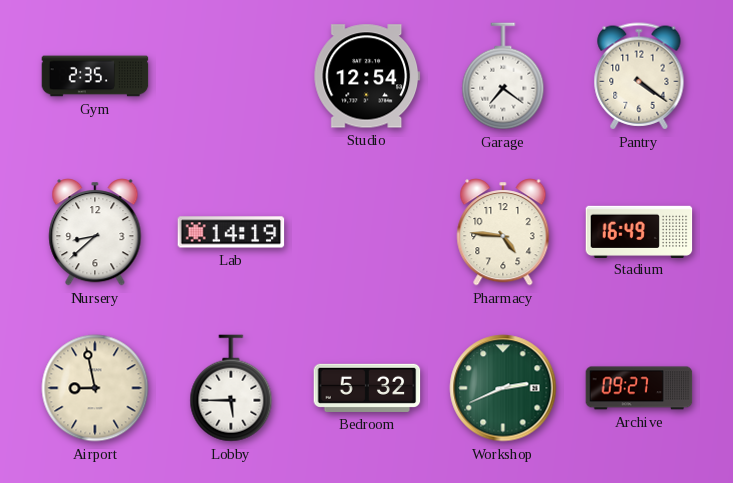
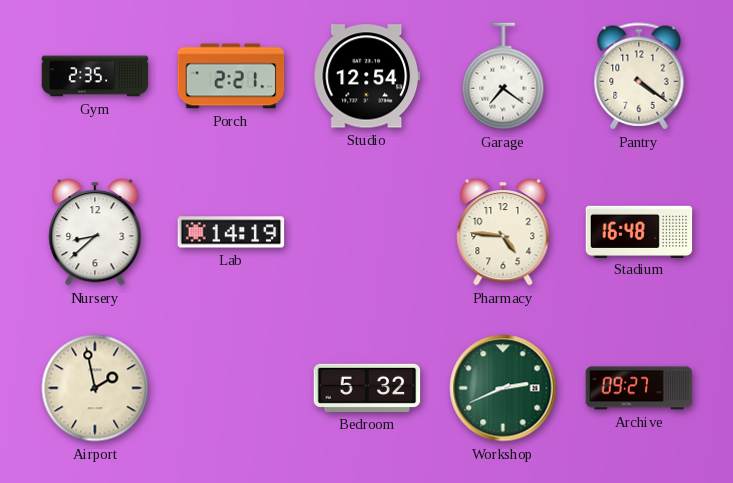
Porch: none -> 2:21
Stadium: 16:49 -> 16:48
Airport: 8:58 -> 1:58
Lobby: 5:45 -> none
